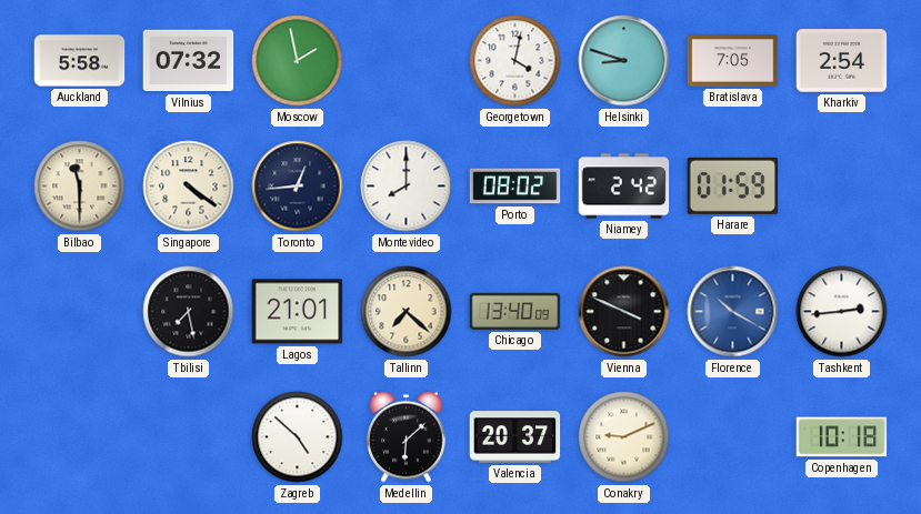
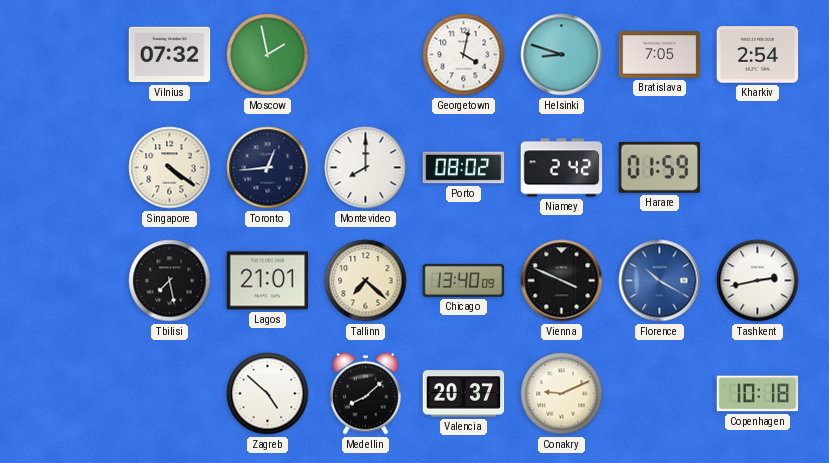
Auckland: 5:58 -> none
Bilbao: 11:30 -> none
Tashkent: 2:44 -> 2:43
Medellin: 6:08 -> 8:08
